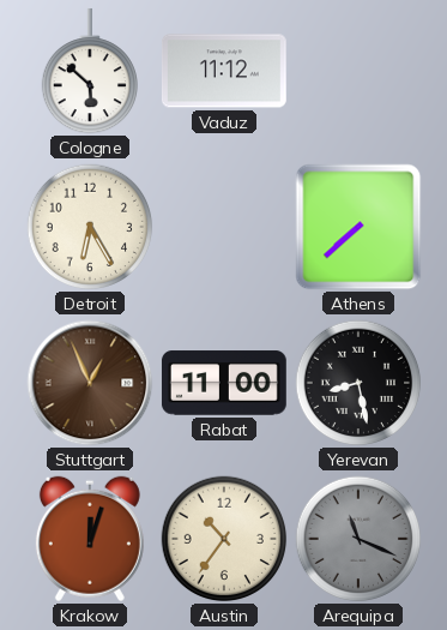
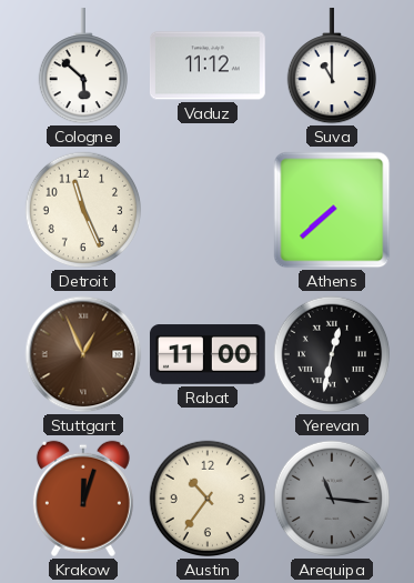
Suva: none -> 11:00
Detroit: 6:25 -> 11:26
Yerevan: 8:28 -> 12:32
Arequipa: 11:19 -> 11:16
